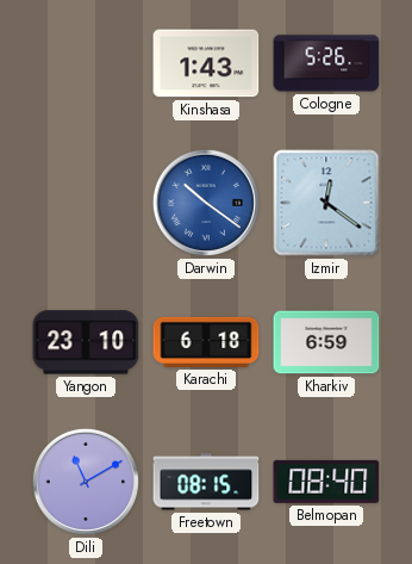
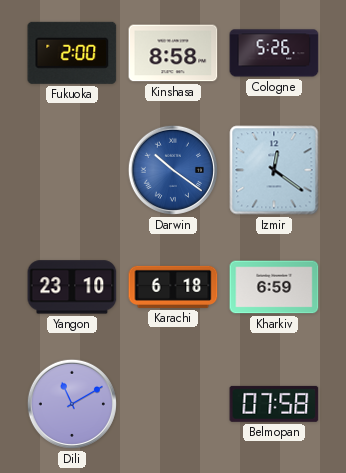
Fukuoka: none -> 2:00
Kinshasa: 1:43 -> 8:58
Freetown: 08:15 -> none
Belmopan: 08:40 -> 07:58
